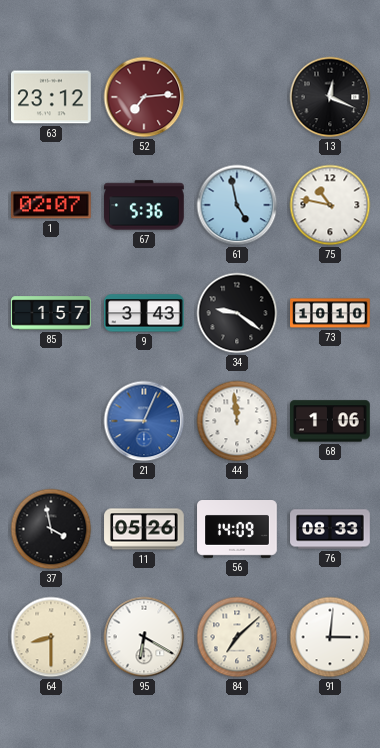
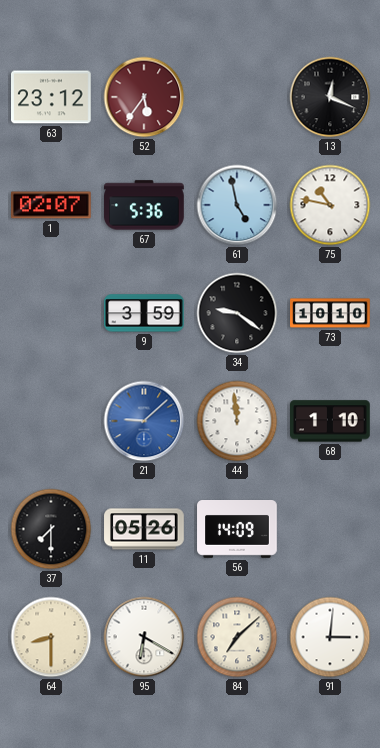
52: 7:14 -> 5:36
85: 1:57 -> none
9: 3:43 -> 3:59
21: 9:04 -> 9:08
68: 1:06 -> 1:10
37: 3:58 -> 7:30
76: 08:33 -> none
